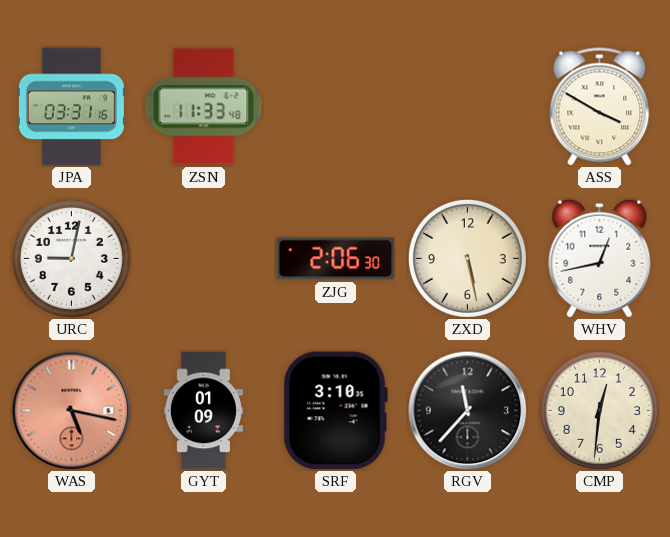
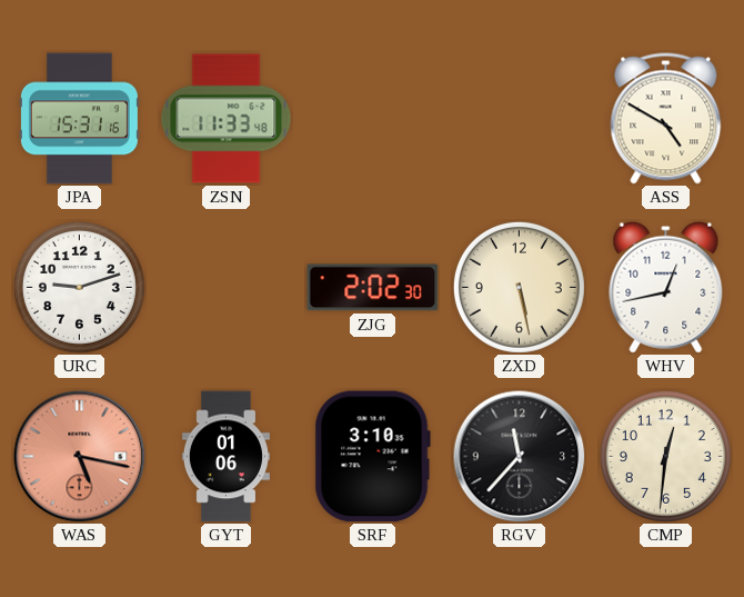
JPA: 03:31 -> 15:31
ASS: 3:50 -> 4:50
URC: 9:02 -> 9:12
ZJG: 2:06 -> 2:02
GYT: 01:09 -> 01:06
